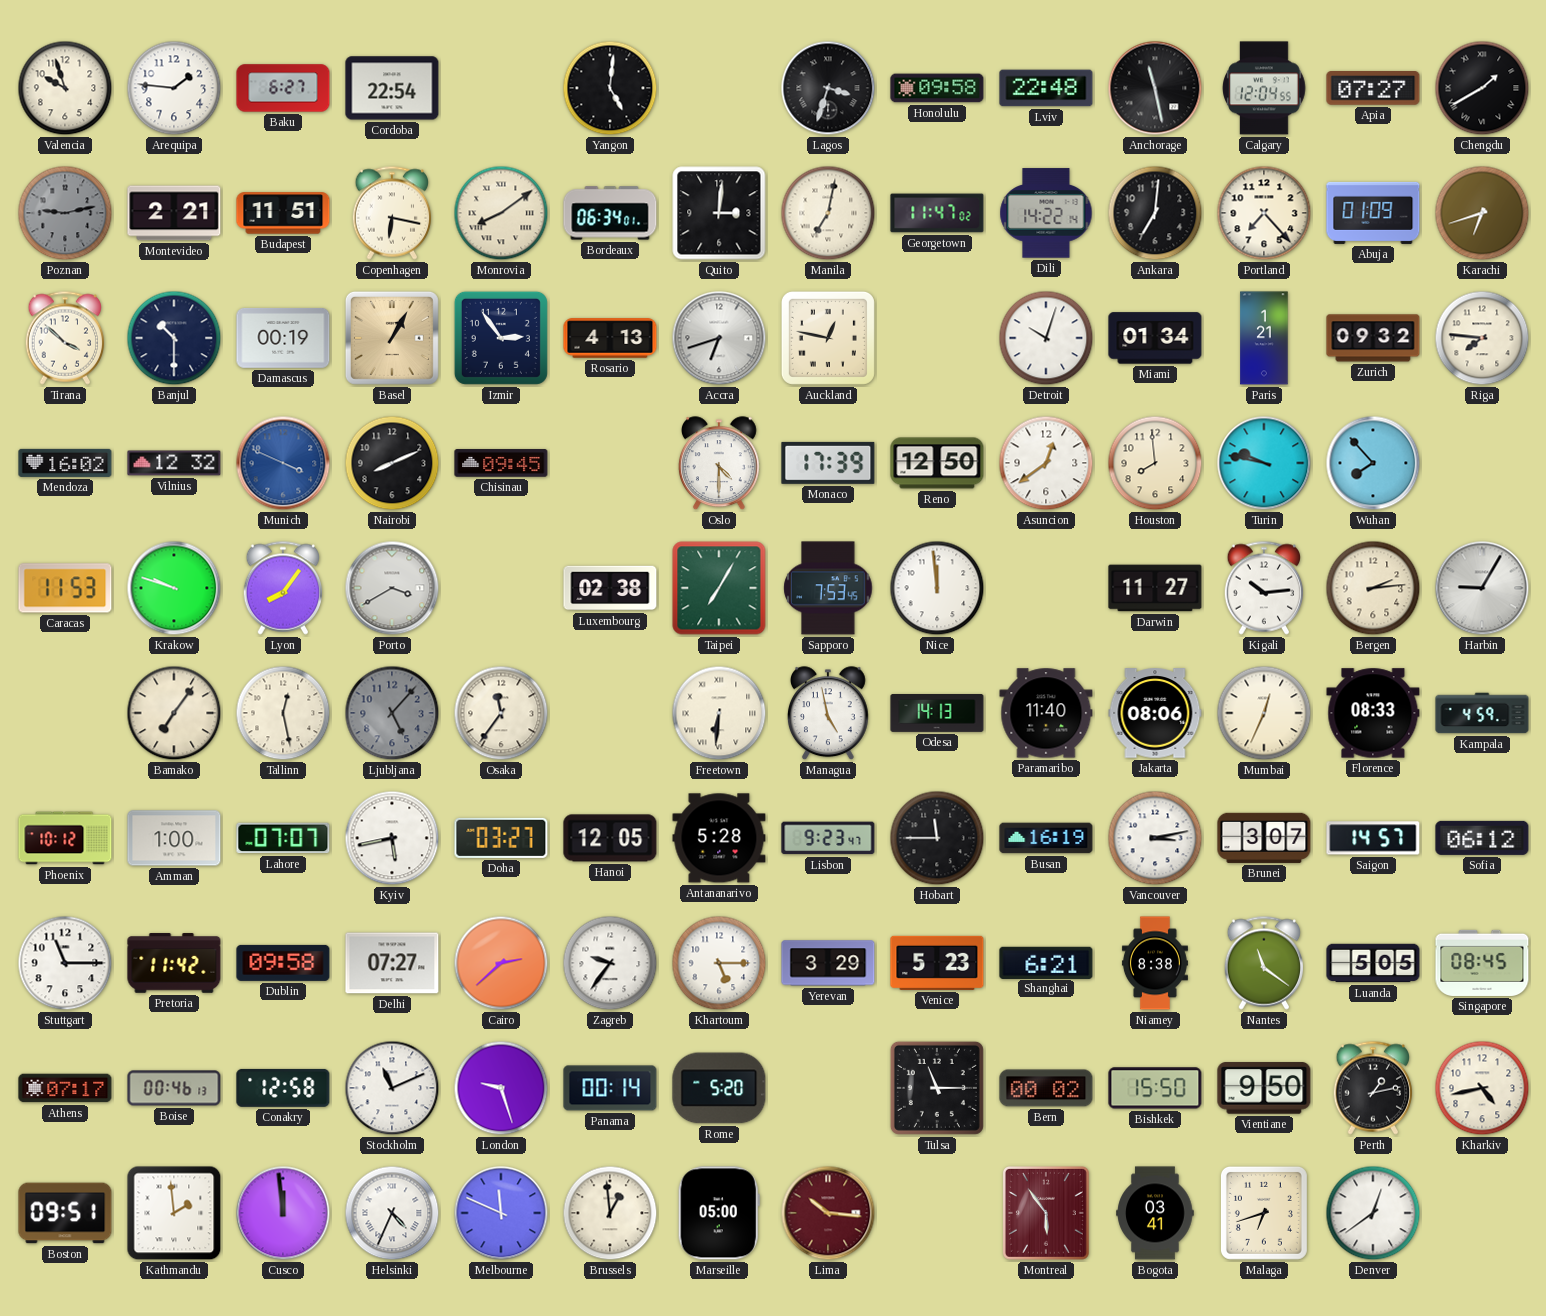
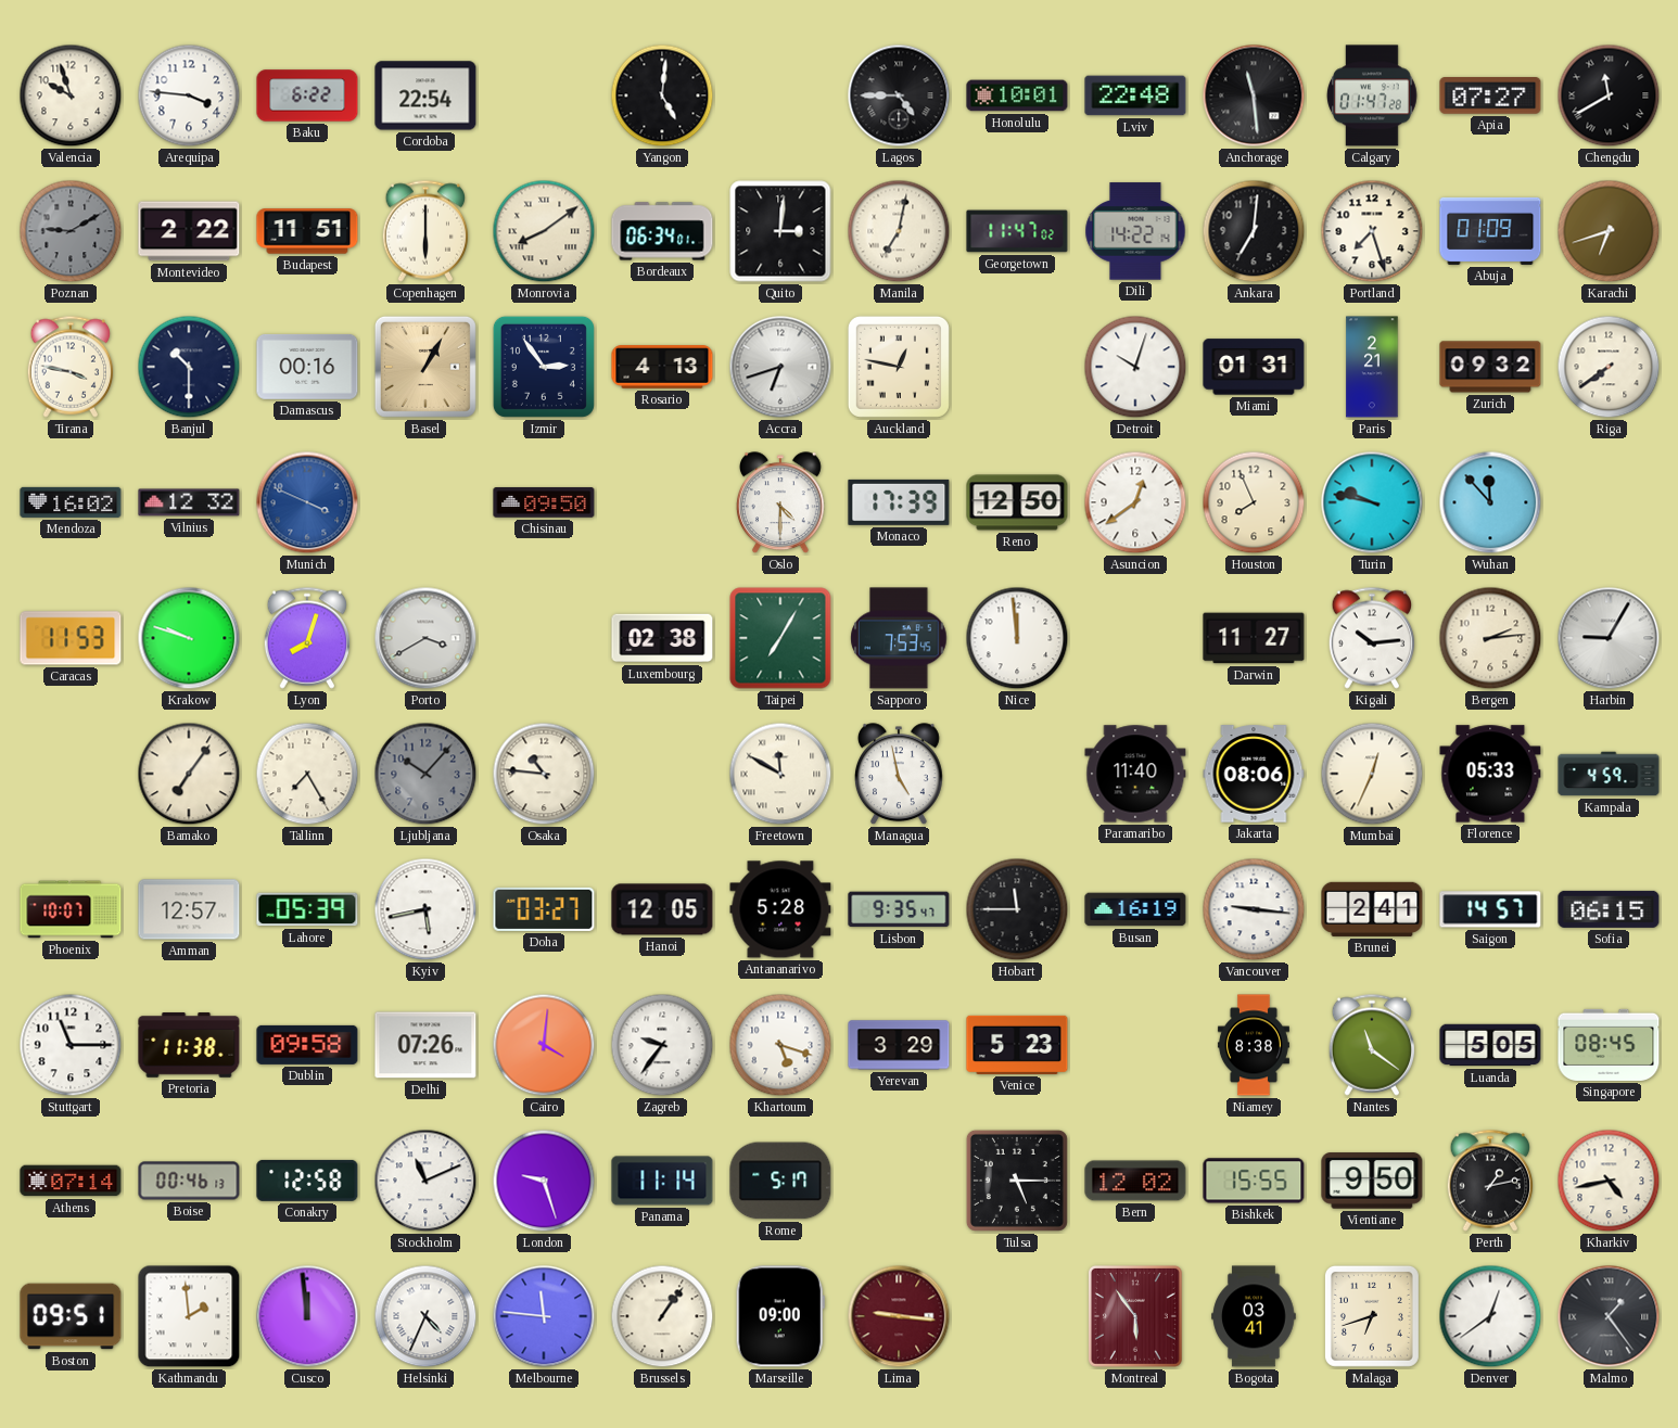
Arequipa: 1:46 -> 3:46
Baku: 6:27 -> 6:22
Lagos: 3:33 -> 4:45
Honolulu: 09:58 -> 10:01
Anchorage: 11:28 -> 11:29
Calgary: 12:04 -> 01:47
Chengdu: 1:40 -> 11:40
Poznan: 9:13 -> 9:10
Montevideo: 2:21 -> 2:22
Copenhagen: 6:17 -> 6:00
Portland: 7:23 -> 7:27
Tirana: 3:52 -> 3:47
Damascus: 00:19 -> 00:16
Miami: 01:34 -> 01:31
Paris: 1:21 -> 2:21
Riga: 7:46 -> 7:39
Nairobi: 8:11 -> none
Chisinau: 09:45 -> 09:50
Houston: 7:59 -> 7:56
Wuhan: 7:53 -> 11:53
Lyon: 8:06 -> 8:03
Tallinn: 12:28 -> 7:25
Ljubljana: 5:07 -> 10:07
Osaka: 11:36 -> 10:46
Freetown: 6:31 -> 11:50
Odesa: 14:13 -> none
Florence: 08:33 -> 05:33
Phoenix: 10:12 -> 10:07
Amman: 1:00 -> 12:57
Lahore: 07:07 -> 05:39
Lisbon: 9:23 -> 9:35
Vancouver: 3:13 -> 9:16
Brunei: 3:07 -> 2:41
Sofia: 06:12 -> 06:15
Pretoria: 11:42 -> 11:38
Delhi: 07:27 -> 07:26
Cairo: 2:38 -> 4:01
Khartoum: 5:15 -> 5:18
Shanghai: 6:21 -> none
Athens: 07:17 -> 07:14
Panama: 00:14 -> 11:14
Rome: 5:20 -> 5:17
Tulsa: 11:15 -> 5:15
Bern: 00:02 -> 12:02
Bishkek: 15:50 -> 15:55
Melbourne: 11:49 -> 11:46
Brussels: 12:59 -> 1:06
Marseille: 05:00 -> 09:00
Lima: 10:16 -> 9:16
Malmo: none -> 1:24
